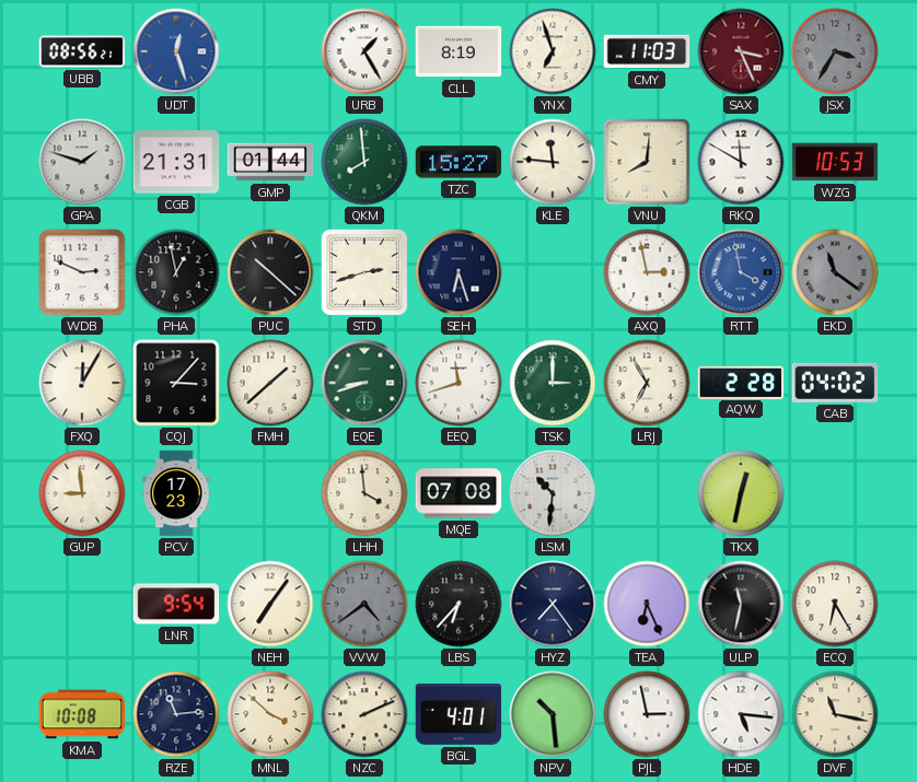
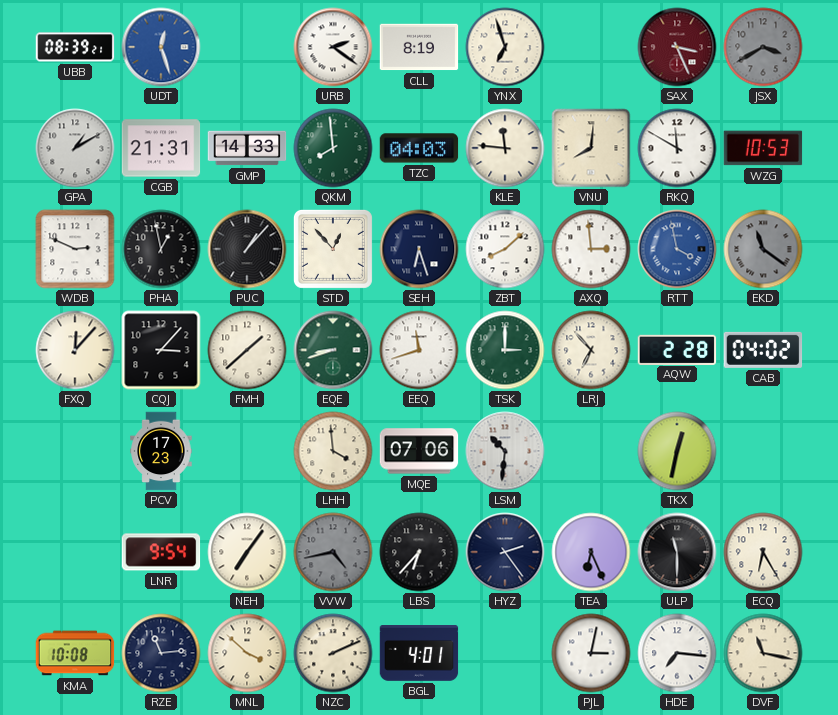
UBB: 08:56 -> 08:39
URB: 1:25 -> 2:21
CMY: 11:03 -> none
JSX: 3:35 -> 3:40
GPA: 1:48 -> 1:10
GMP: 01:44 -> 14:33
TZC: 15:27 -> 04:03
PUC: 10:22 -> 1:07
STD: 2:42 -> 12:53
ZBT: none -> 8:08
AXQ: 2:58 -> 2:59
FXQ: 12:05 -> 12:07
LRJ: 6:55 -> 6:53
GUP: 8:59 -> none
MQE: 07:08 -> 07:06
VVW: 4:39 -> 4:43
HYZ: 7:24 -> 2:24
ULP: 11:32 -> 11:30
NPV: 10:29 -> none
PJL: 2:58 -> 3:02
HDE: 5:16 -> 7:16
